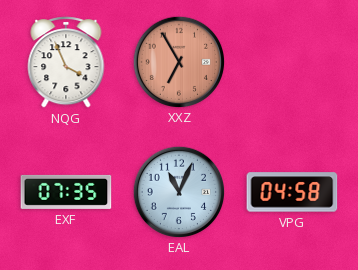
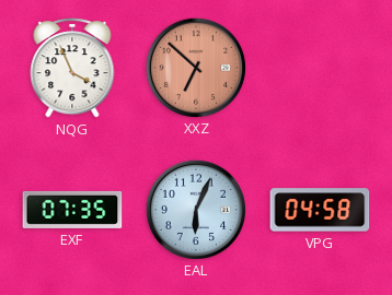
XXZ: 6:55 -> 6:52
EAL: 11:04 -> 6:04
